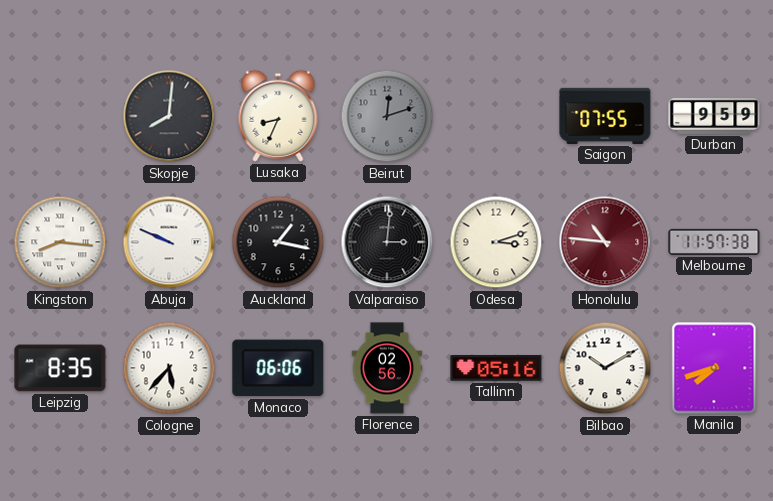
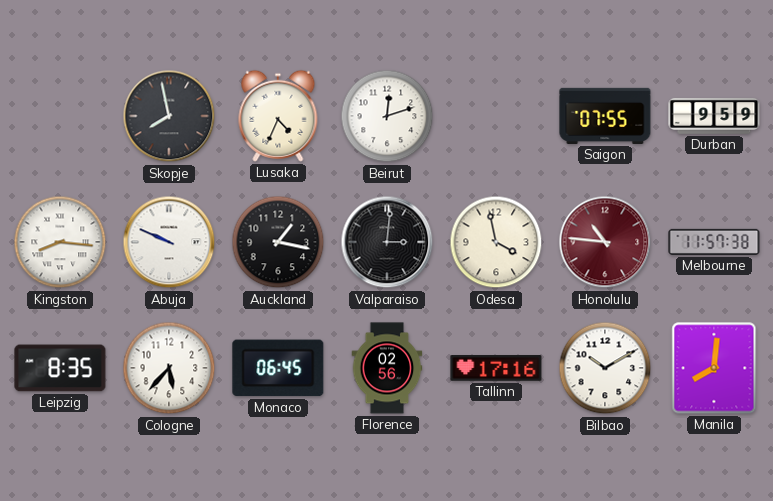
Skopje: 8:01 -> 7:58
Lusaka: 8:34 -> 4:34
Beirut dial: grey -> white
Odesa: 3:12 -> 3:58
Monaco: 06:06 -> 06:45
Tallinn: 05:16 -> 17:16
Manila: 7:42 -> 8:01
